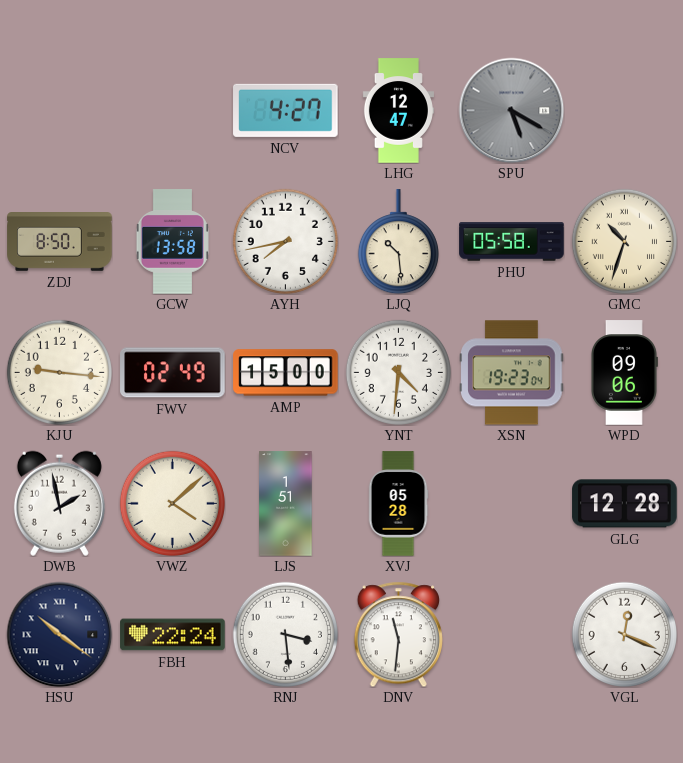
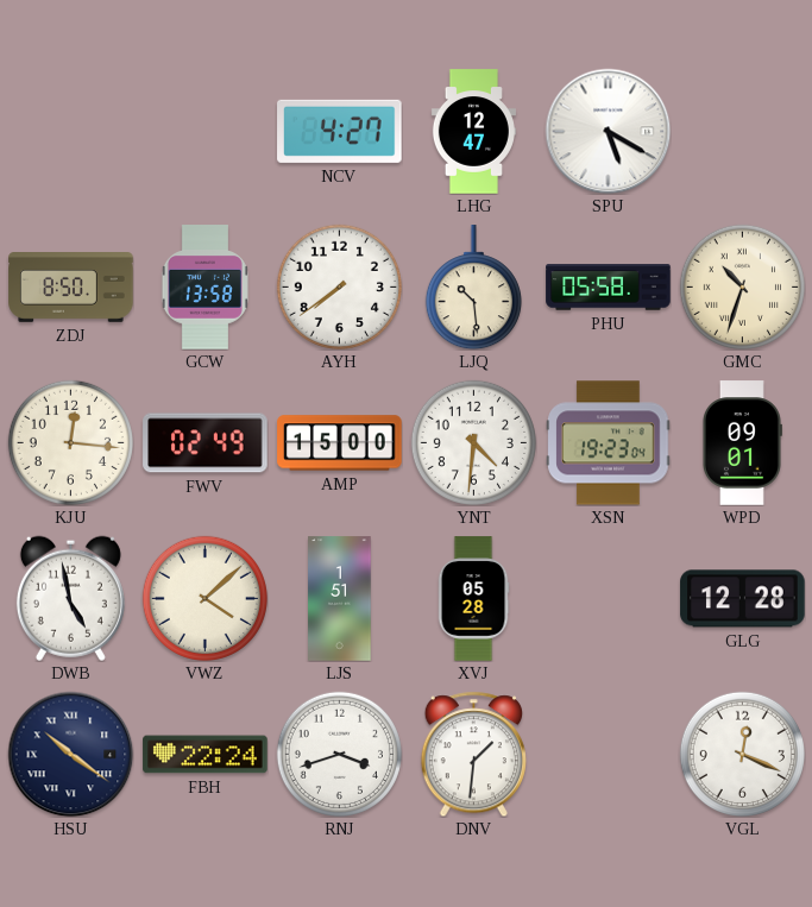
SPU dial: grey -> white
AYH: 7:43 -> 7:39
KJU: 9:16 -> 12:16
WPD: 09:06 -> 09:01
DWB: 1:58 -> 4:58
RNJ: 3:29 -> 3:42
DNV: 11:31 -> 1:31
